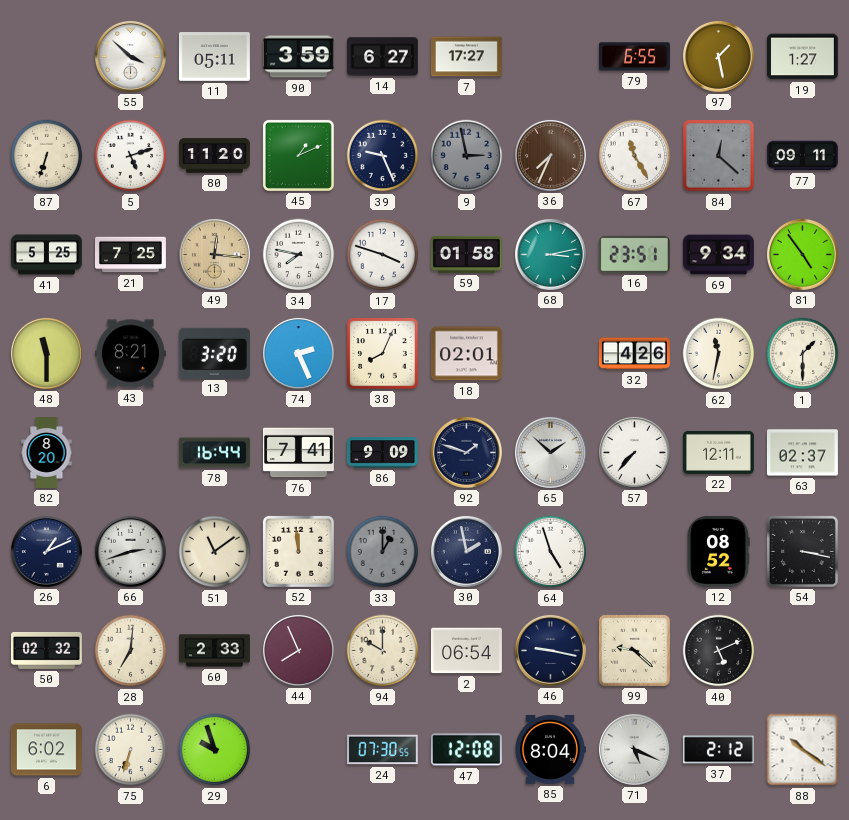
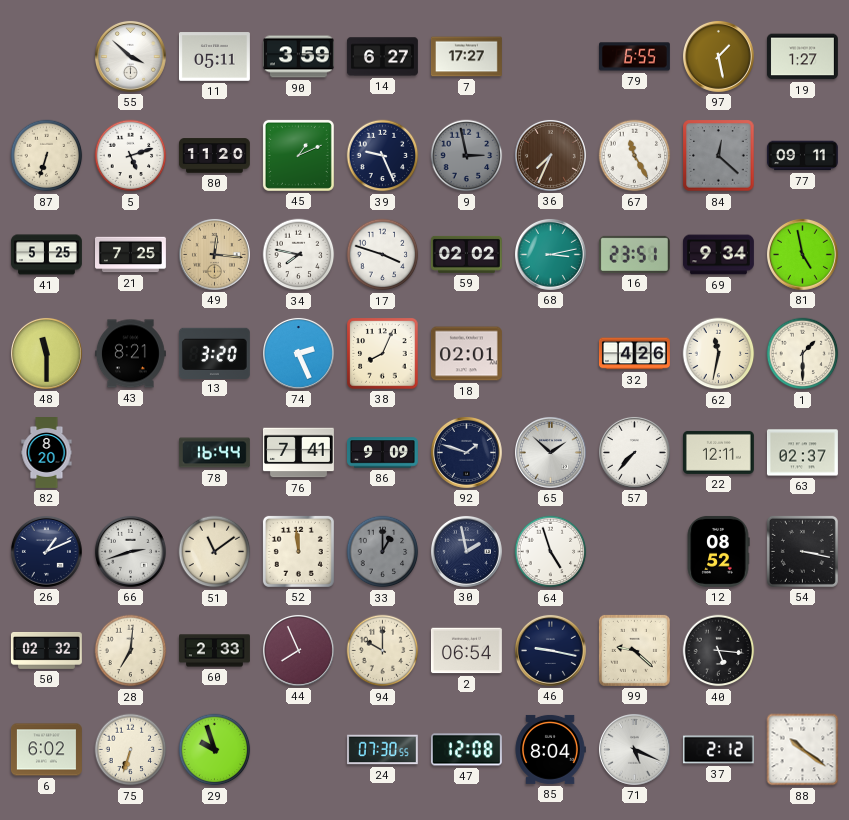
59: 01:58 -> 02:02
81: 4:54 -> 4:58
40: 5:11 -> 5:16
